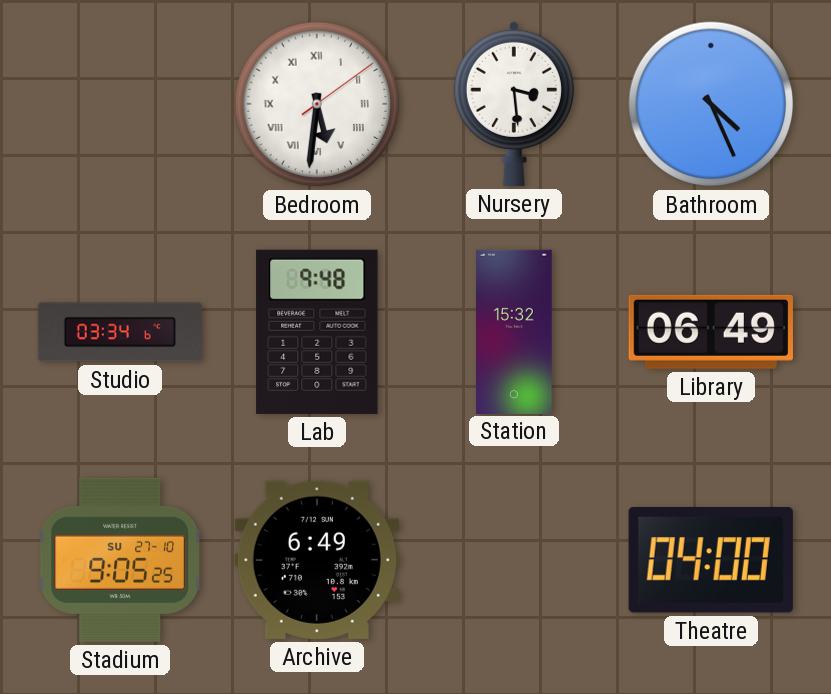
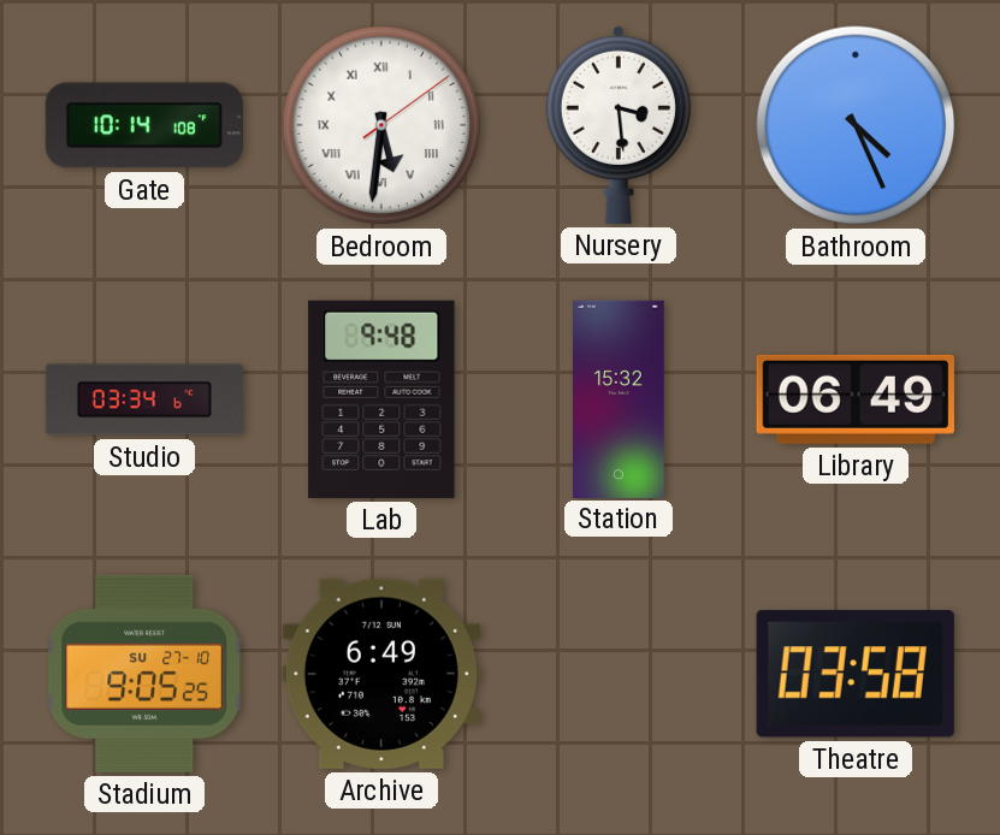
Gate: none -> 10:14
Theatre: 04:00 -> 03:58
